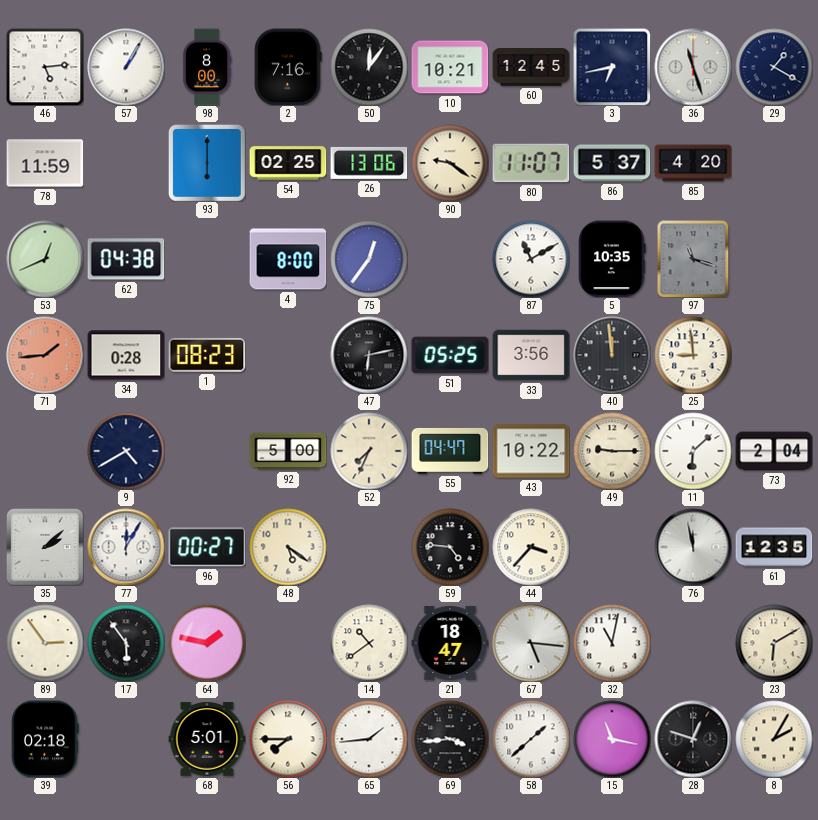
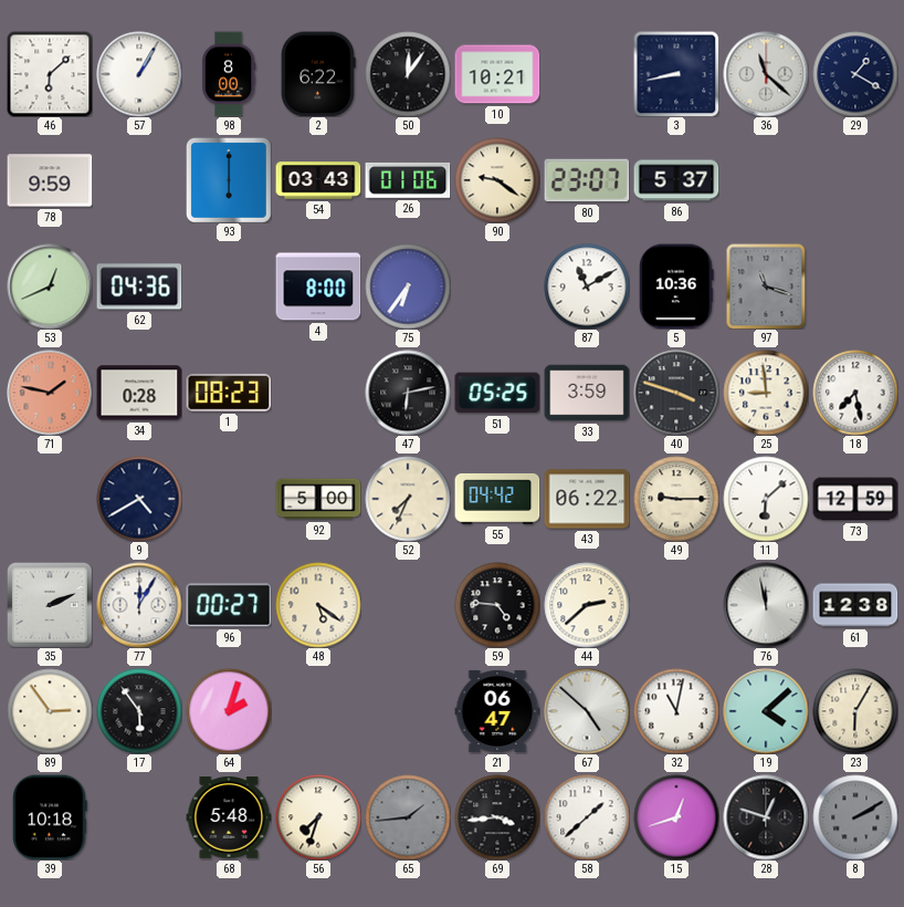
46: 5:14 -> 6:08
2: 7:16 -> 6:22
60: 12:45 -> none
3: 6:43 -> 8:43
36: 11:27 -> 11:22
78: 11:59 -> 9:59
54: 02:25 -> 03:43
26: 13:06 -> 01:06
80: 11:07 -> 23:07
85: 4:20 -> none
62: 04:38 -> 04:36
75: 12:36 -> 6:36
5: 10:35 -> 10:36
71: 1:44 -> 1:47
33: 3:56 -> 3:59
40: 11:59 -> 3:48
18: none -> 7:28
55: 04:47 -> 04:42
43: 10:22 -> 06:22
73: 2:04 -> 12:59
35: 2:08 -> 2:11
44: 3:37 -> 2:38
61: 12:35 -> 12:38
64: 1:47 -> 2:03
14: 10:39 -> none
21: 18:47 -> 06:47
67: 5:16 -> 4:52
19: none -> 4:08
23: 6:10 -> 6:05
39: 02:18 -> 10:18
68: 5:01 -> 5:48
56: 7:45 -> 7:33
65 dial: white -> grey
15: 11:17 -> 12:42
8: 2:05 -> 2:10
8 dial: cream -> grey
